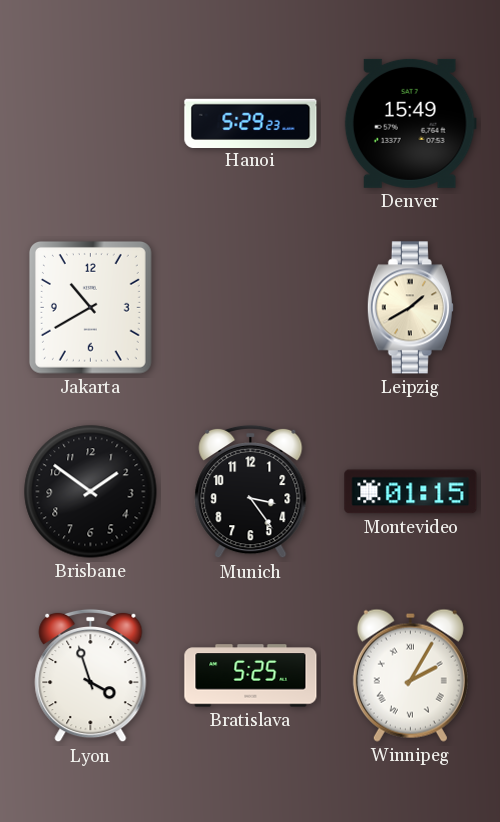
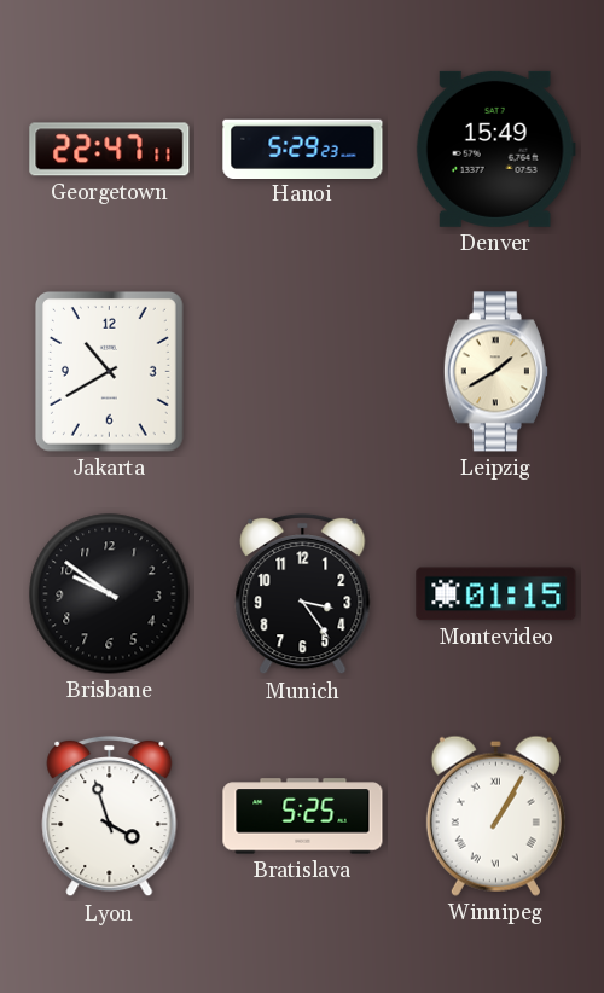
Georgetown: none -> 22:47
Brisbane: 1:51 -> 9:51
Winnipeg: 2:05 -> 1:05
